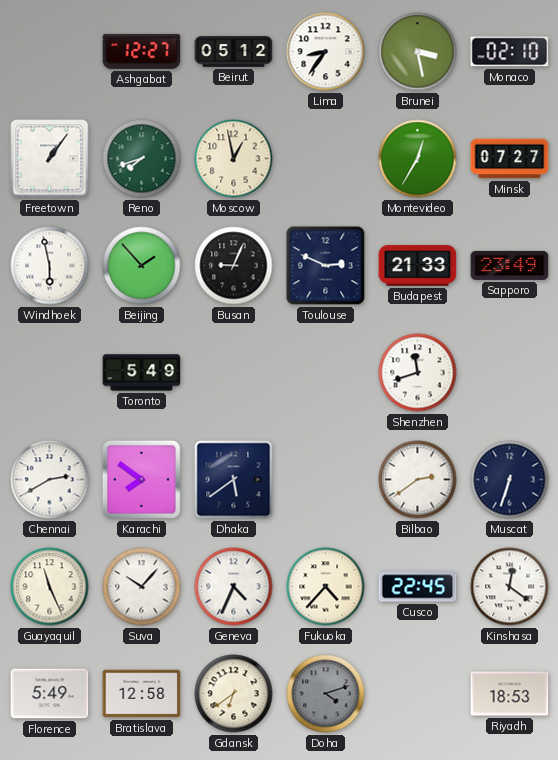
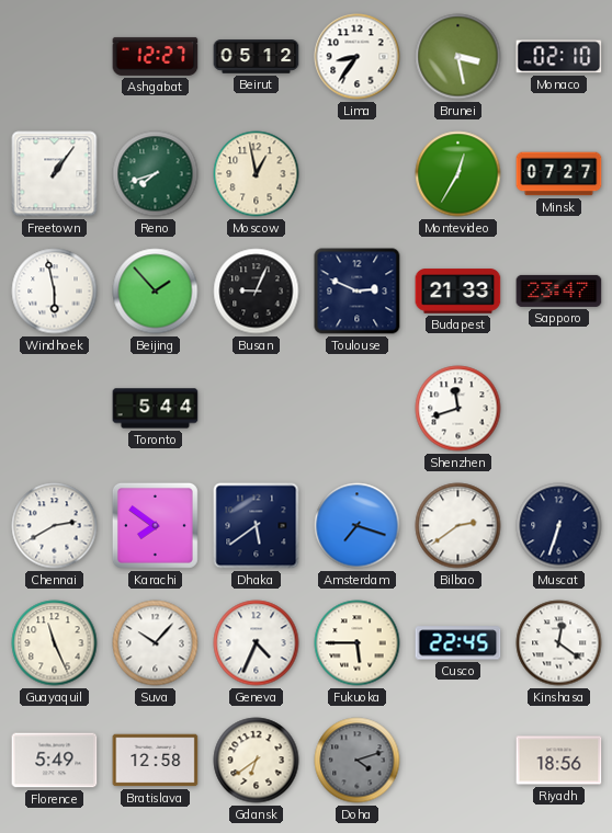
Sapporo: 23:49 -> 23:47
Toronto: 5:49 -> 5:44
Amsterdam: none -> 7:18
Fukuoka: 4:37 -> 5:45
Riyadh: 18:53 -> 18:56
